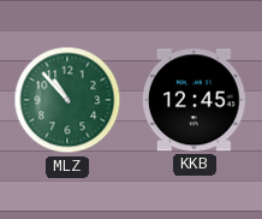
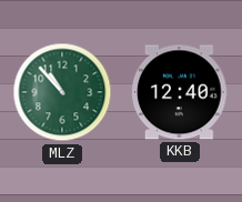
KKB: 12:45 -> 12:40
